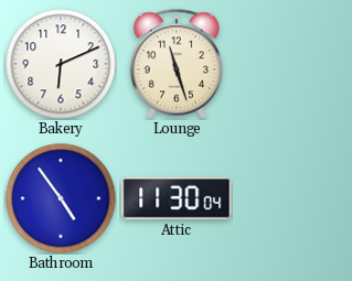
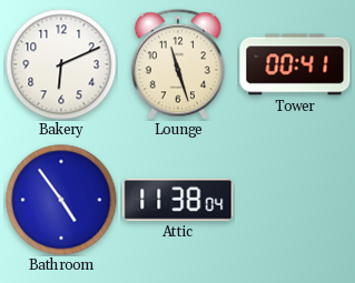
Tower: none -> 00:41
Attic: 11:30 -> 11:38
